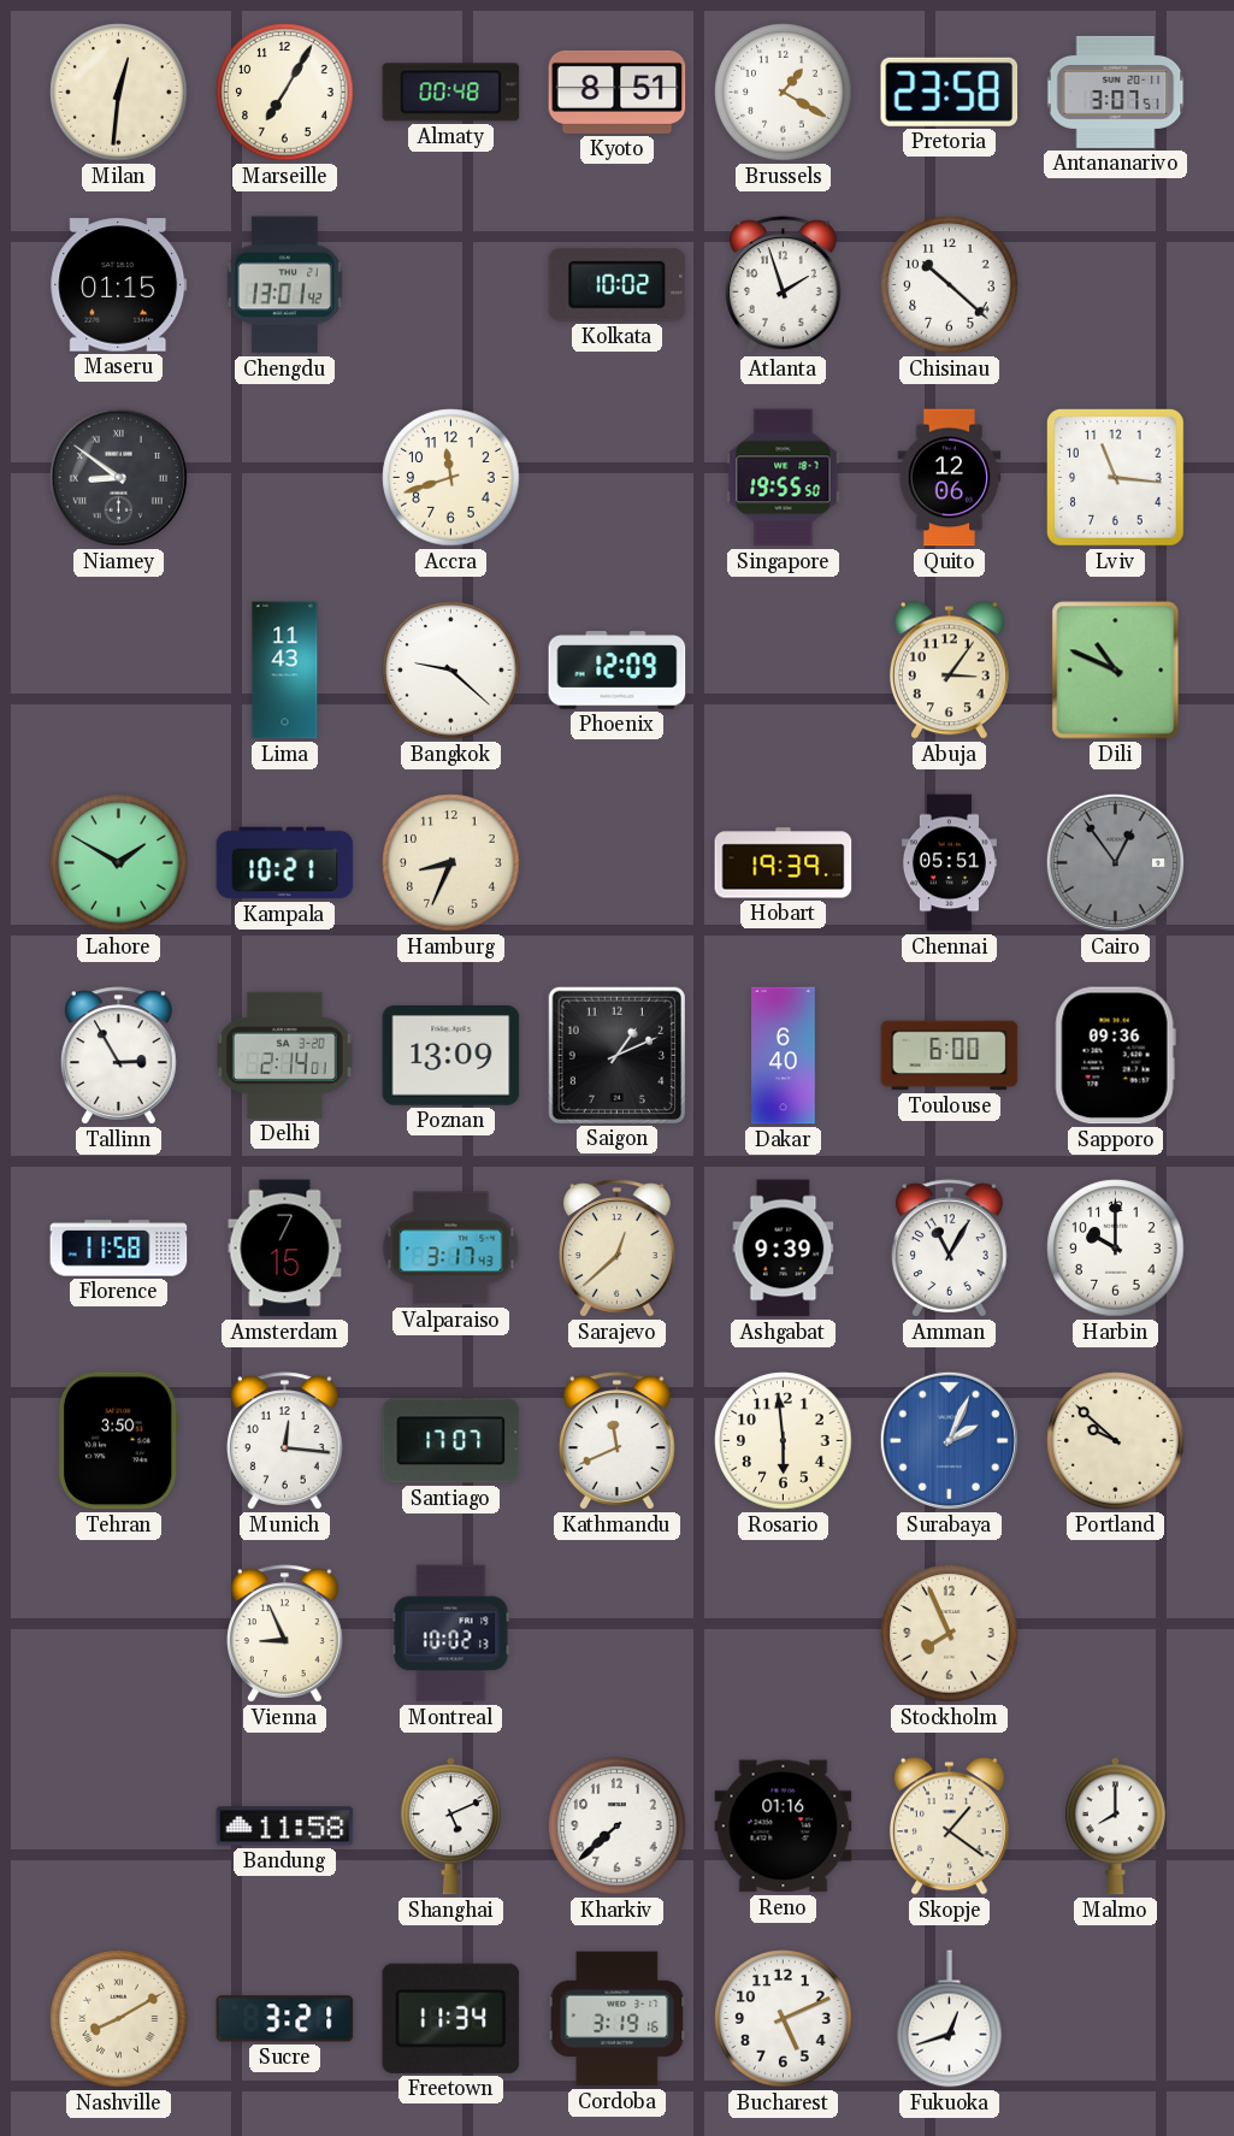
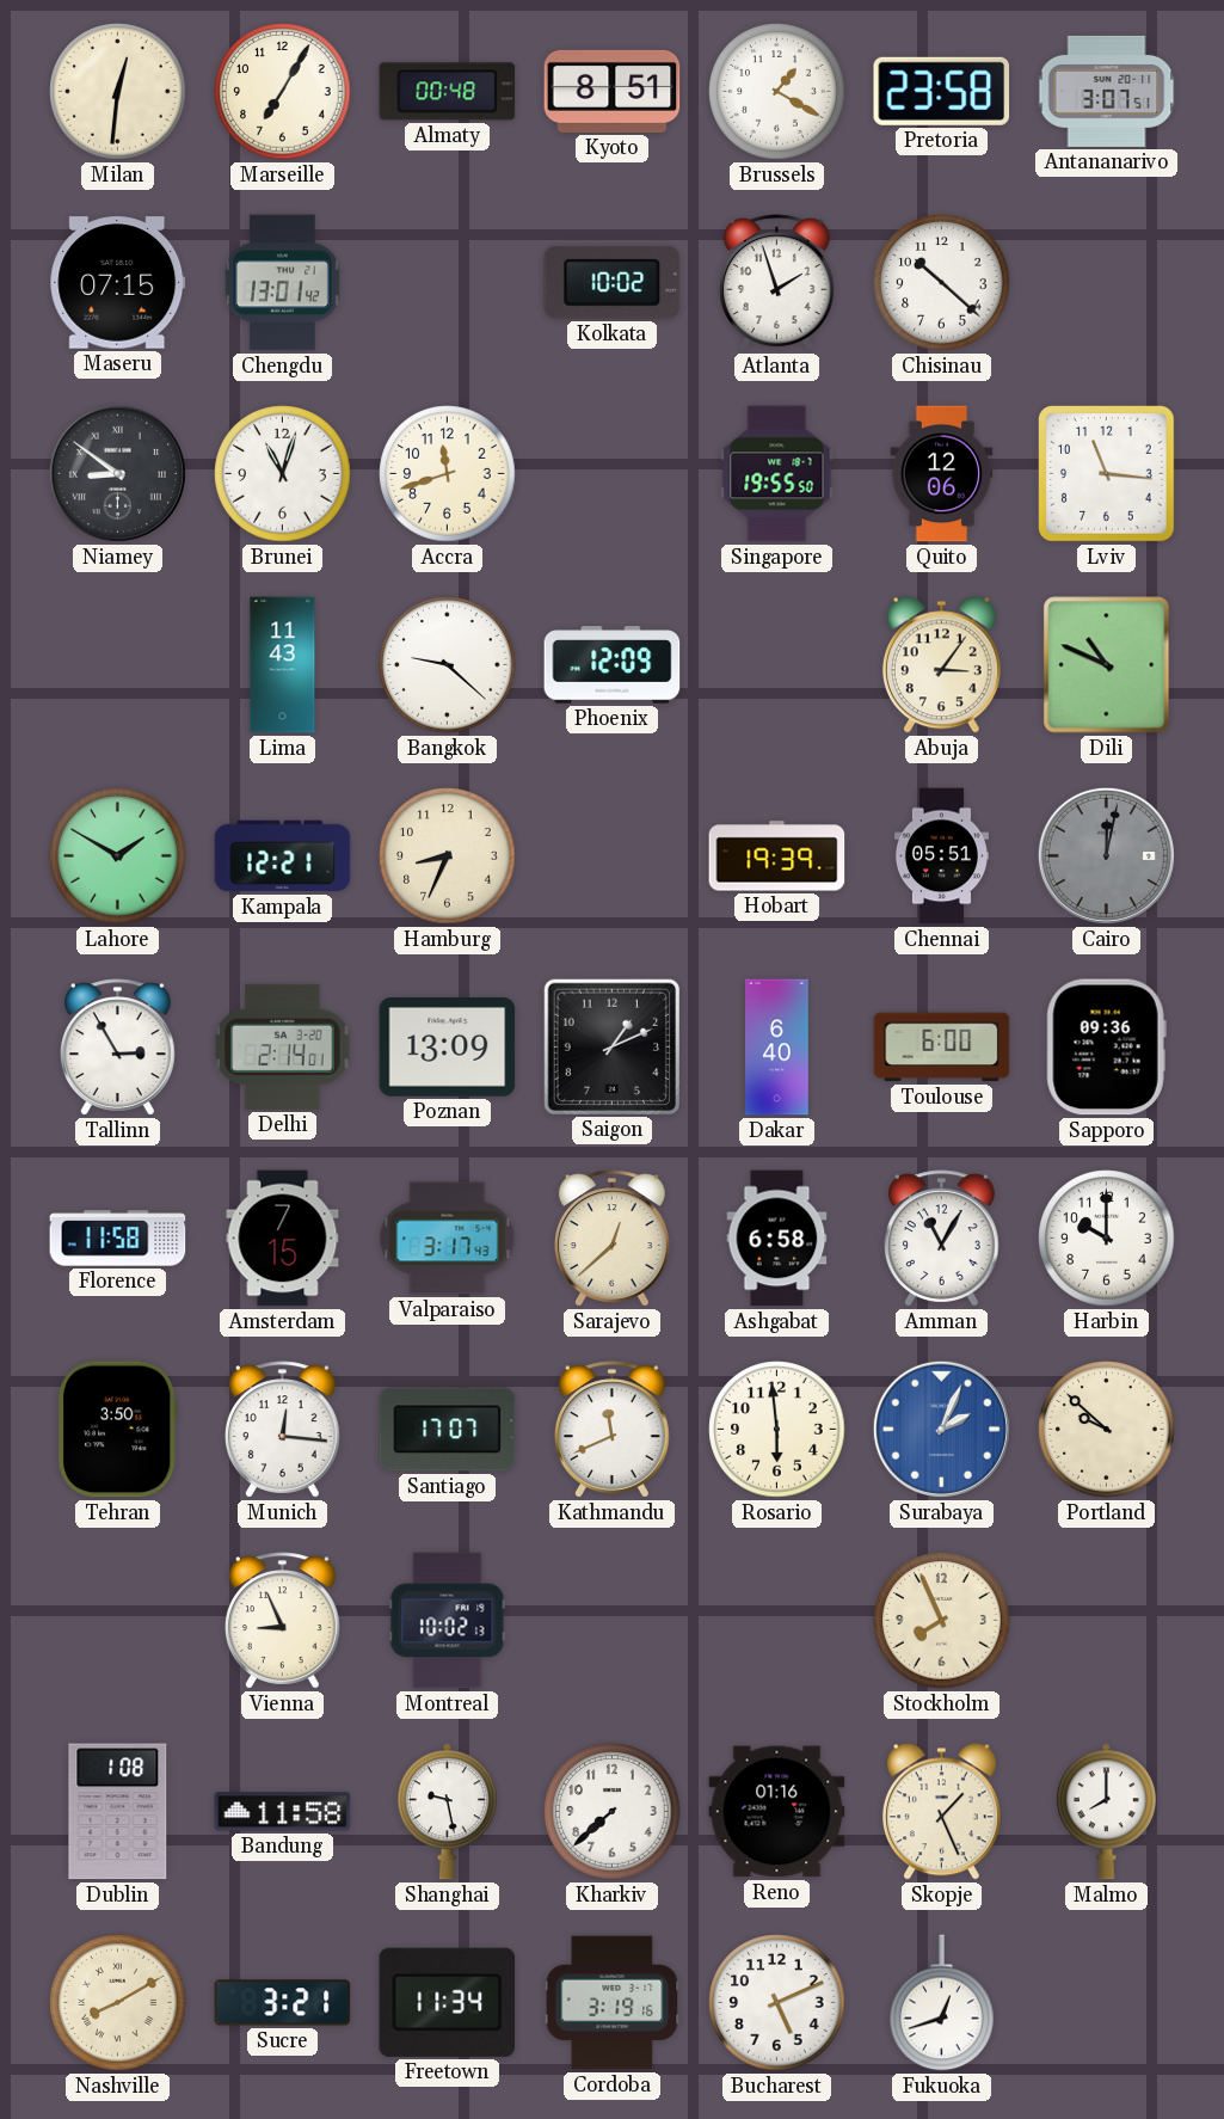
Maseru: 01:15 -> 07:15
Brunei: none -> 11:03
Kampala: 10:21 -> 12:21
Cairo: 12:54 -> 12:02
Ashgabat: 9:39 -> 6:58
Dublin: none -> 1:08
Shanghai: 5:11 -> 9:28
Skopje: 1:21 -> 1:26
